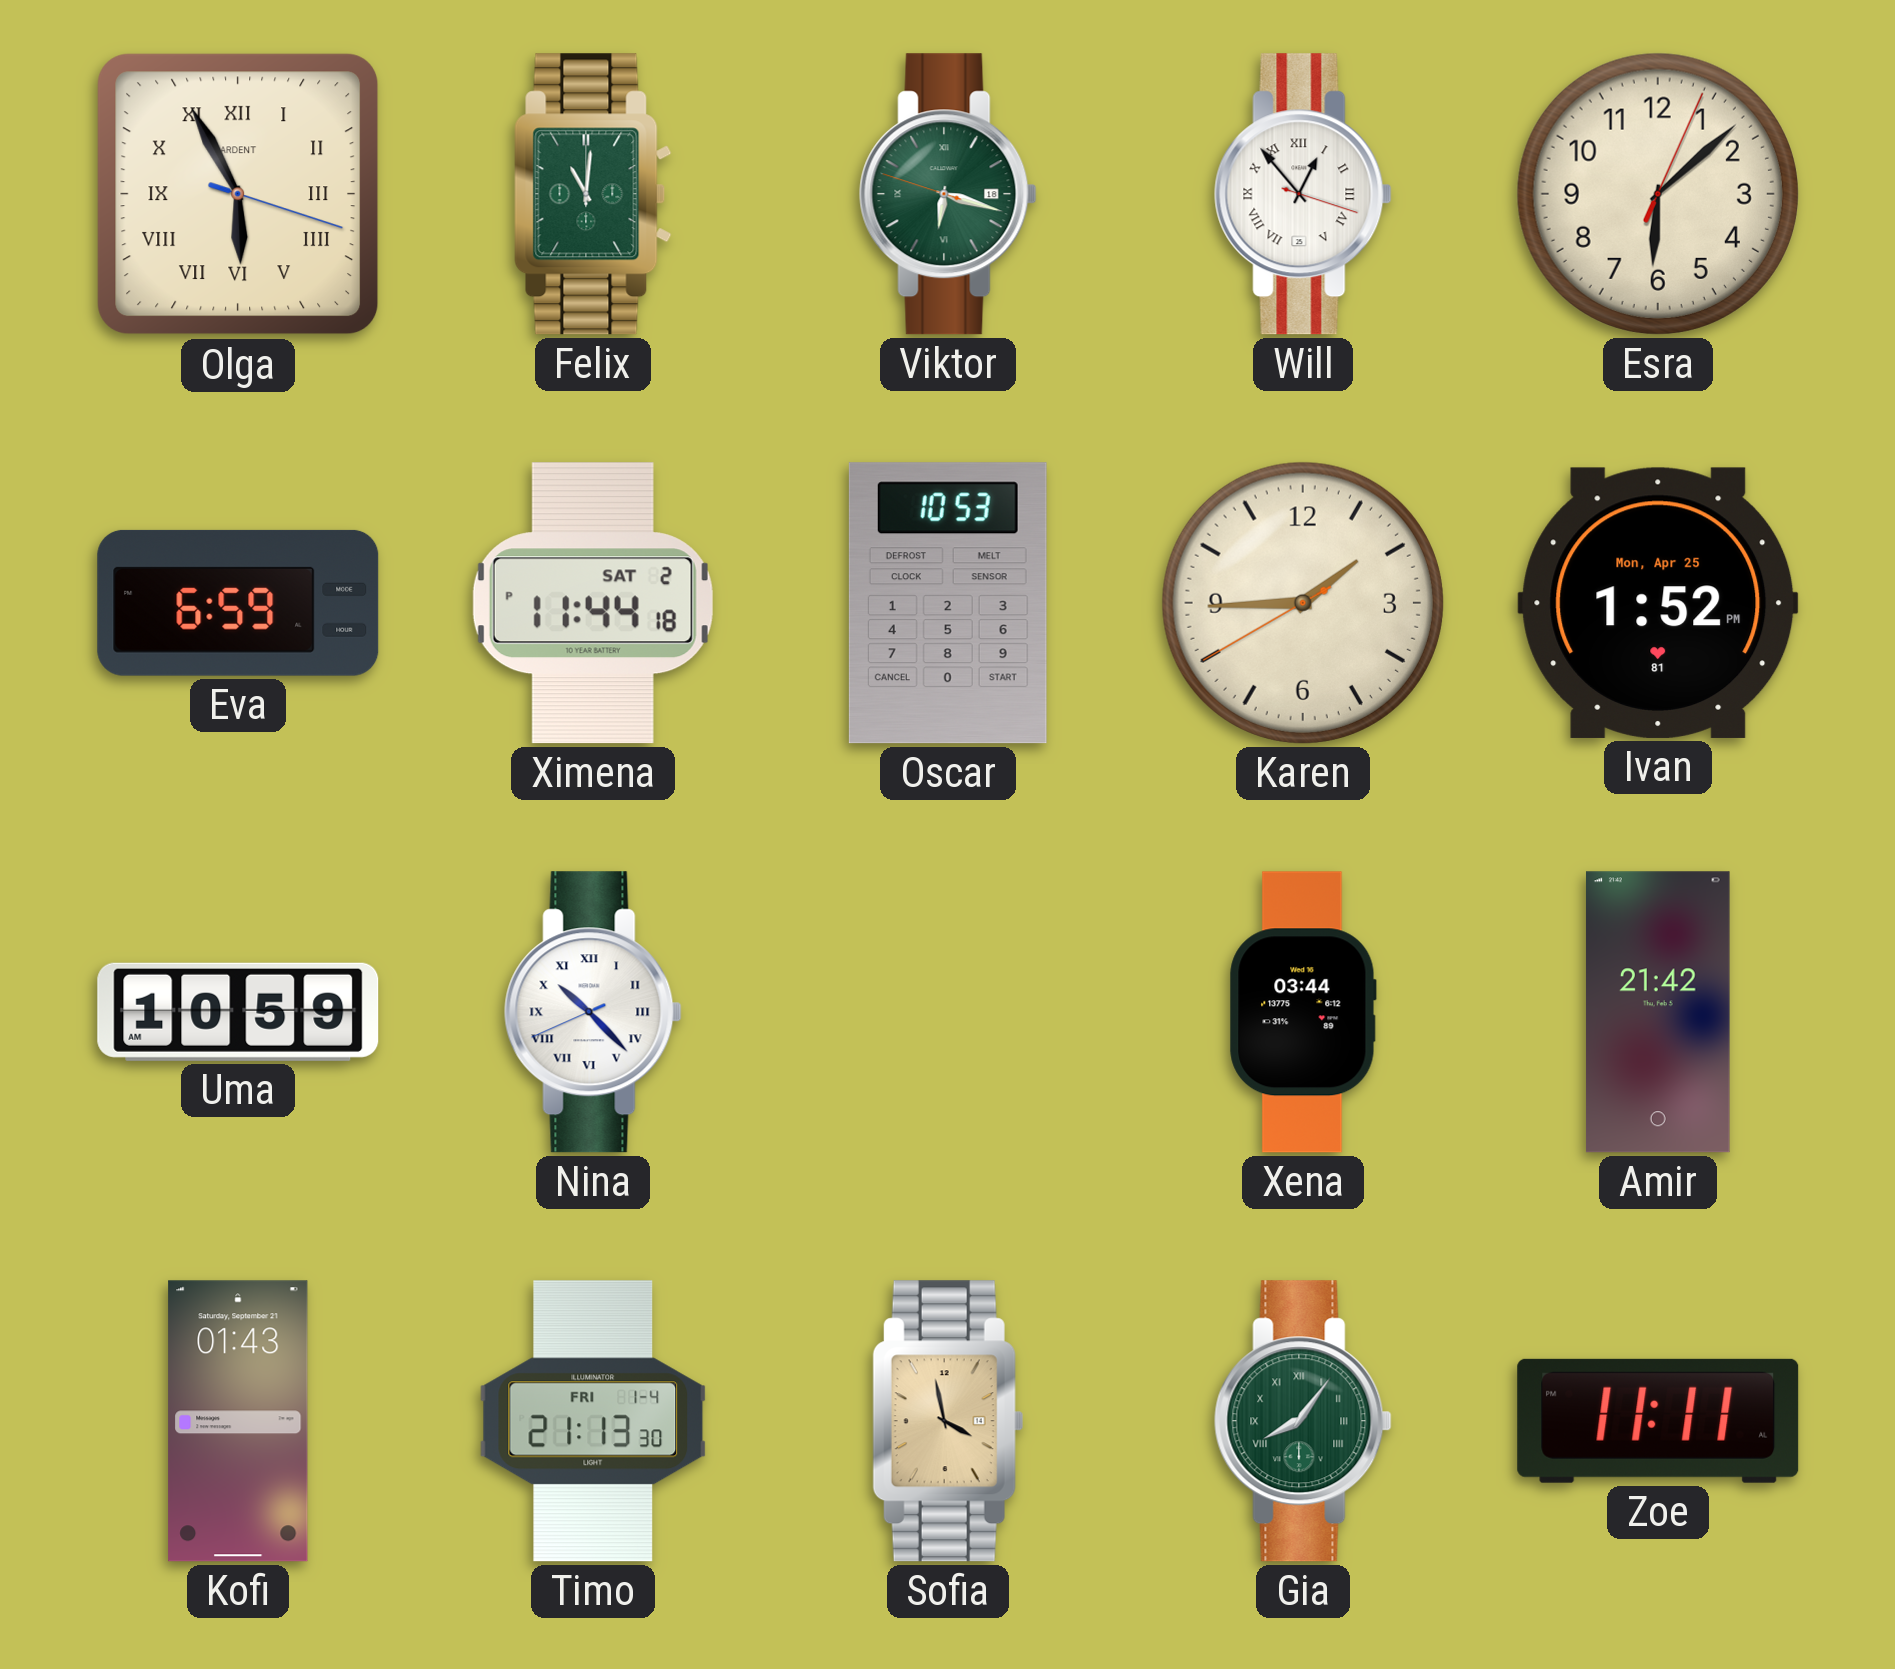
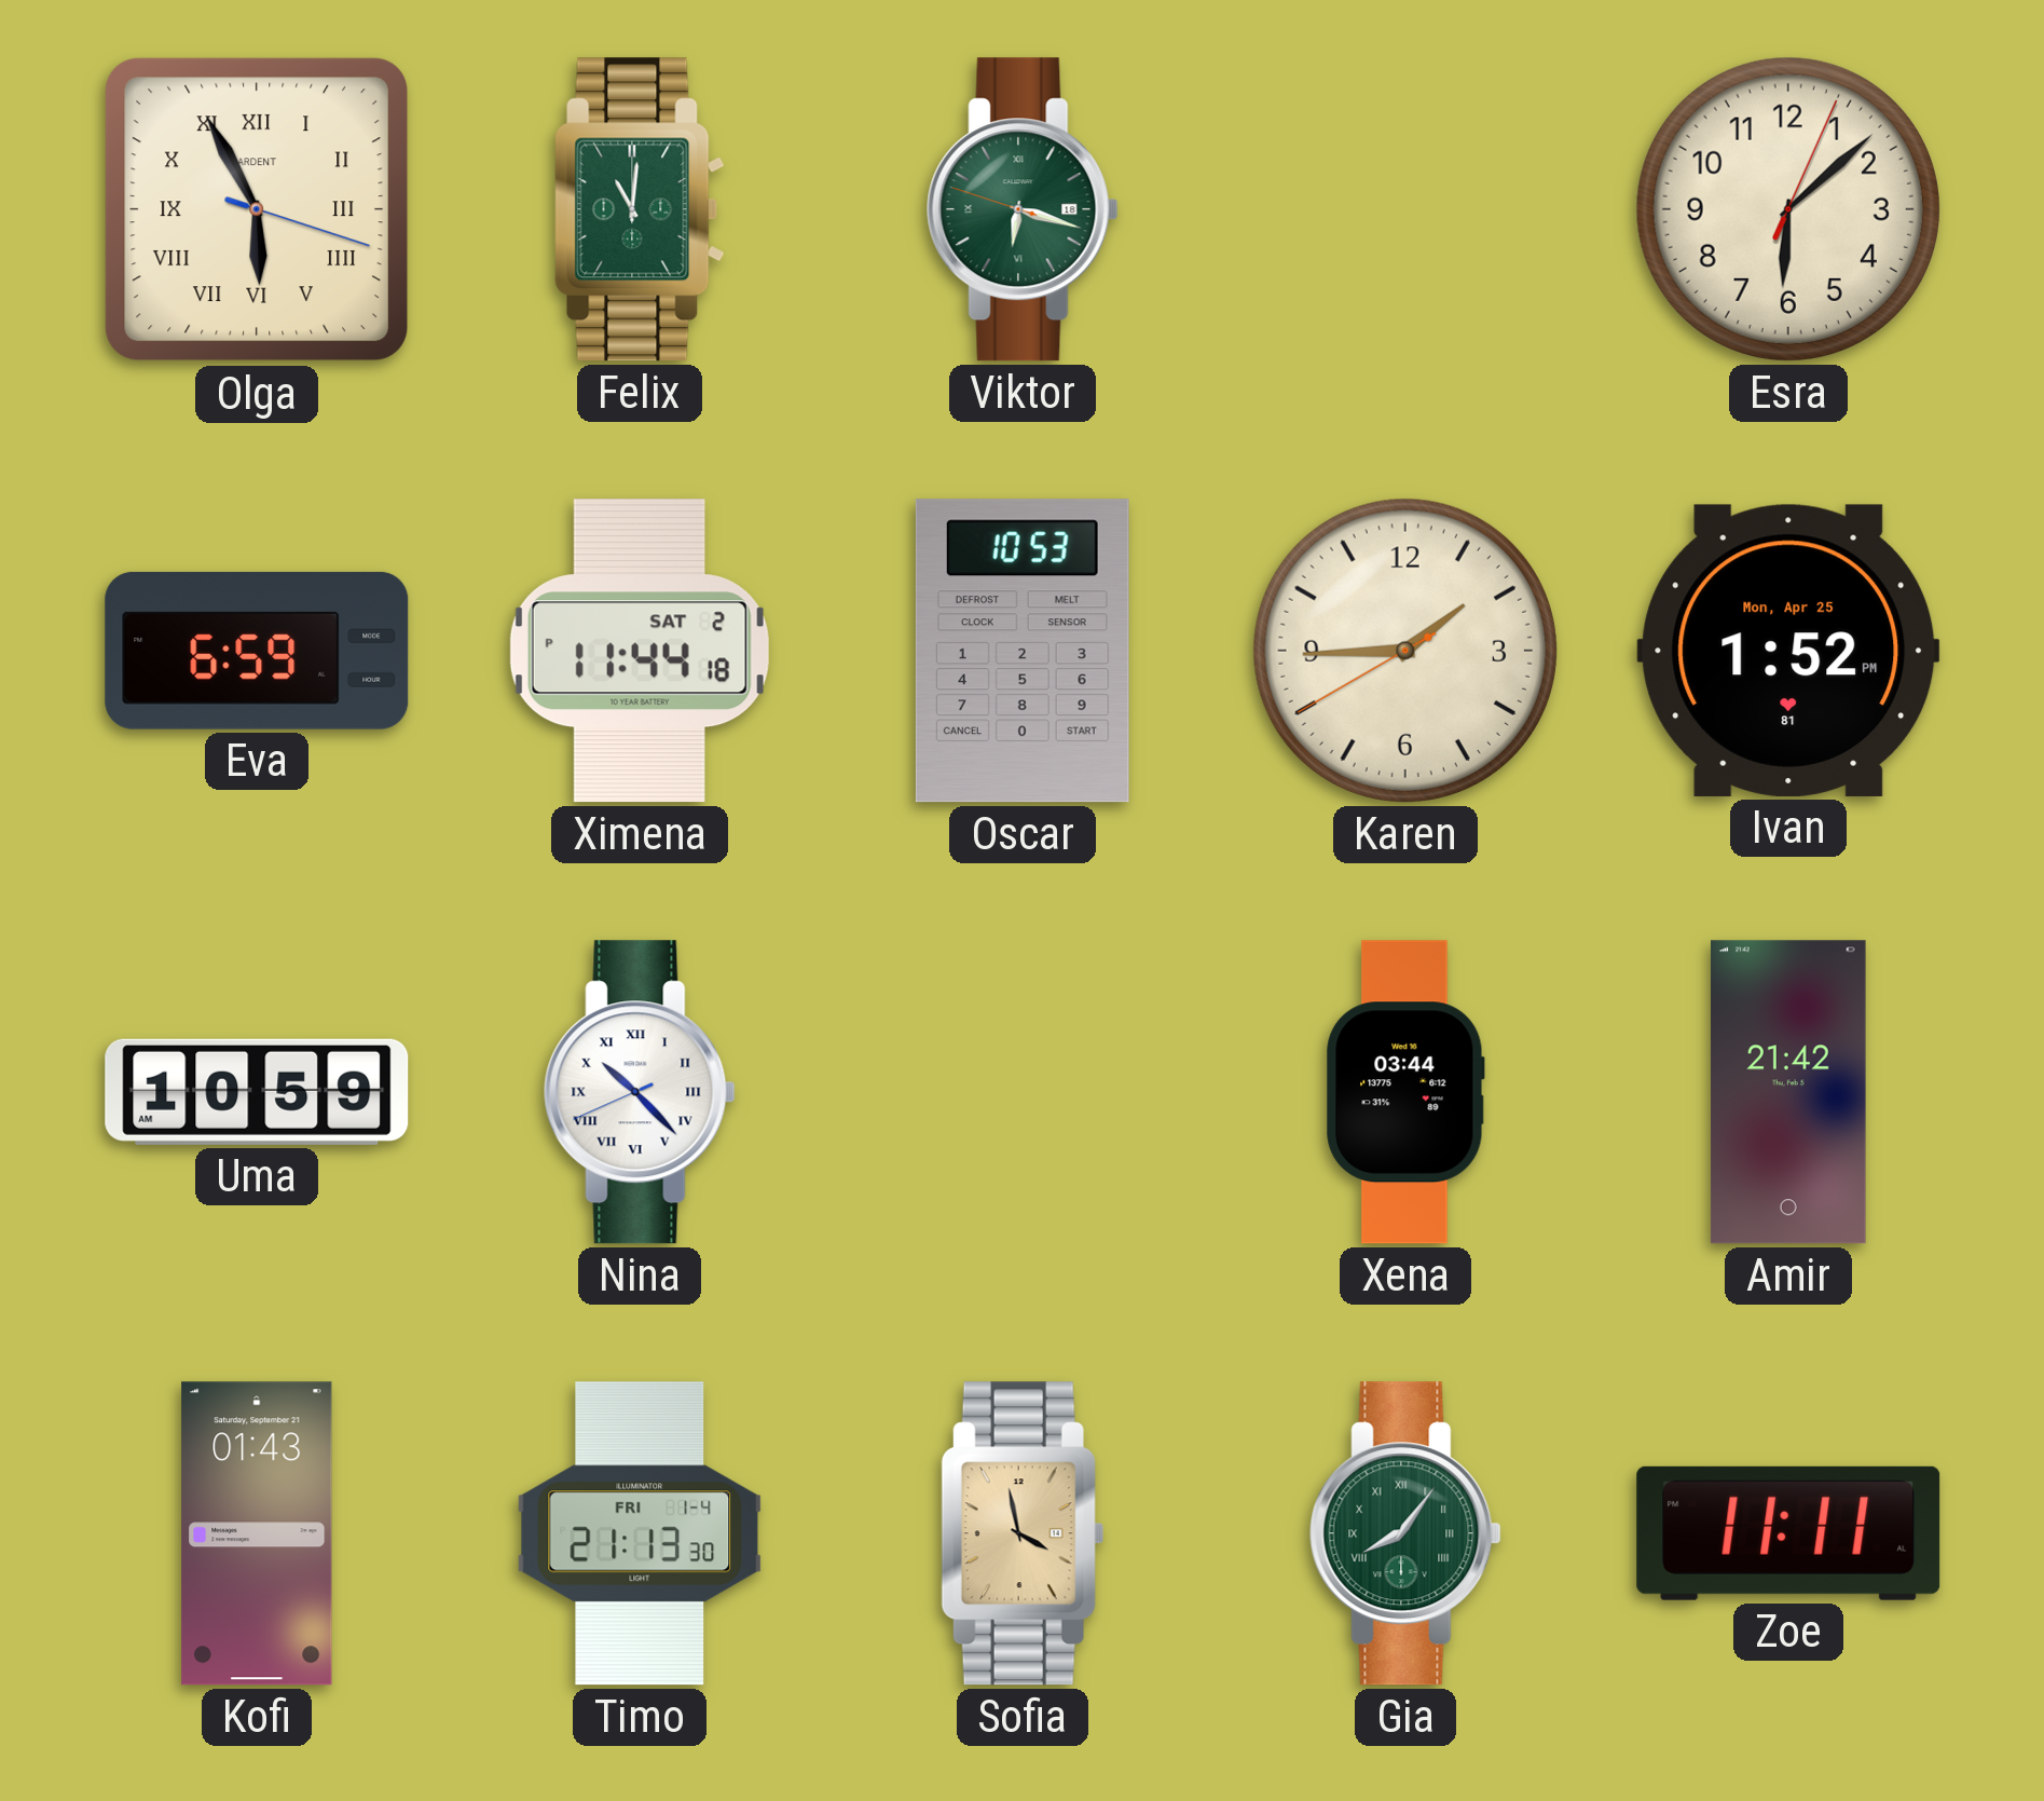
Will: 12:53 -> none
